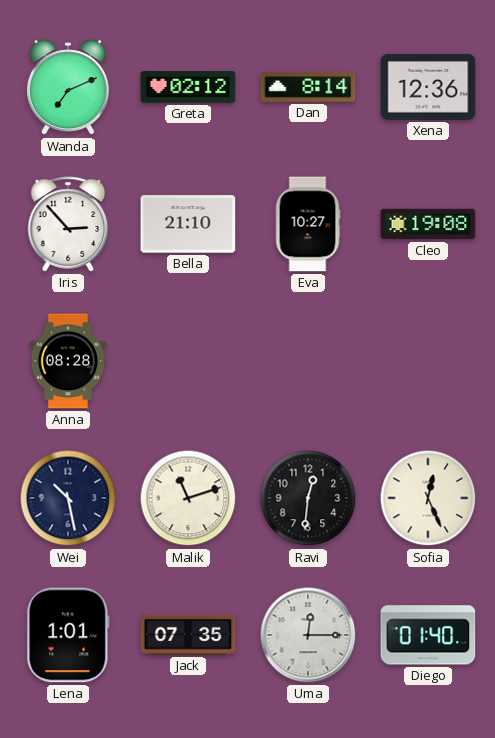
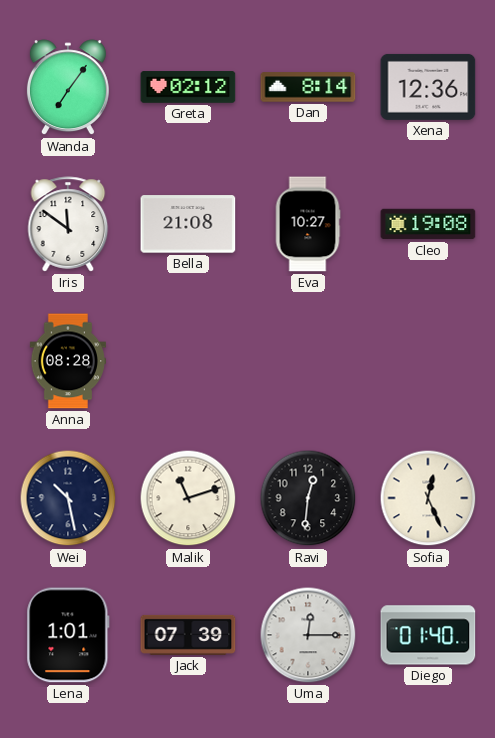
Wanda: 7:11 -> 7:06
Iris: 2:53 -> 11:51
Bella: 21:10 -> 21:08
Jack: 07:35 -> 07:39
